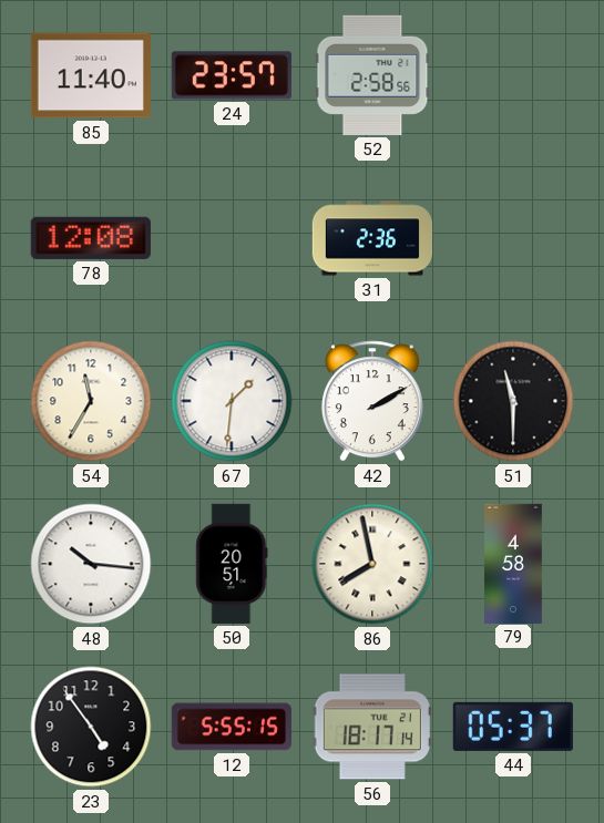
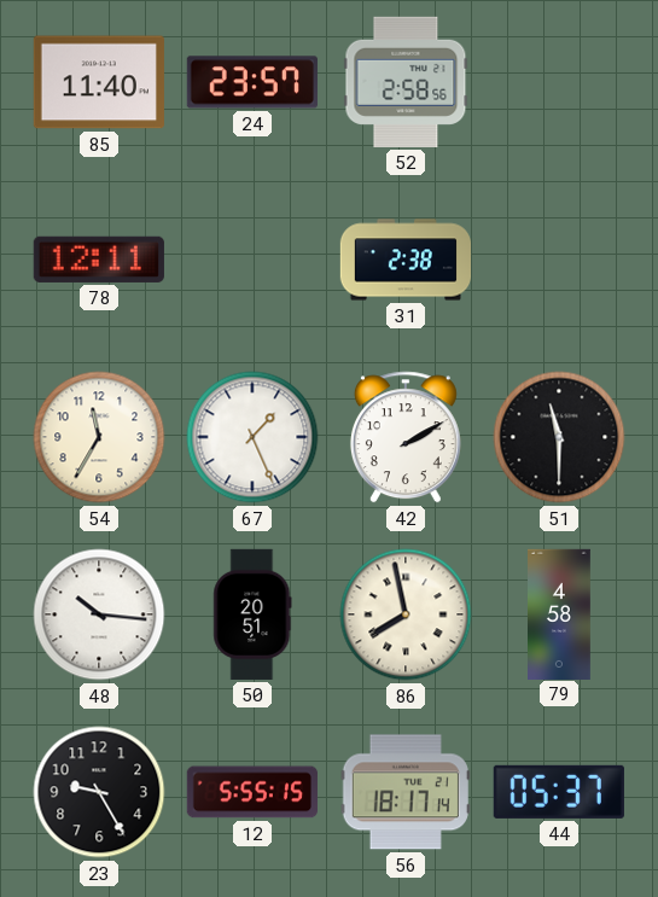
78: 12:08 -> 12:11
31: 2:36 -> 2:38
67: 1:31 -> 1:26
23: 4:54 -> 9:25
